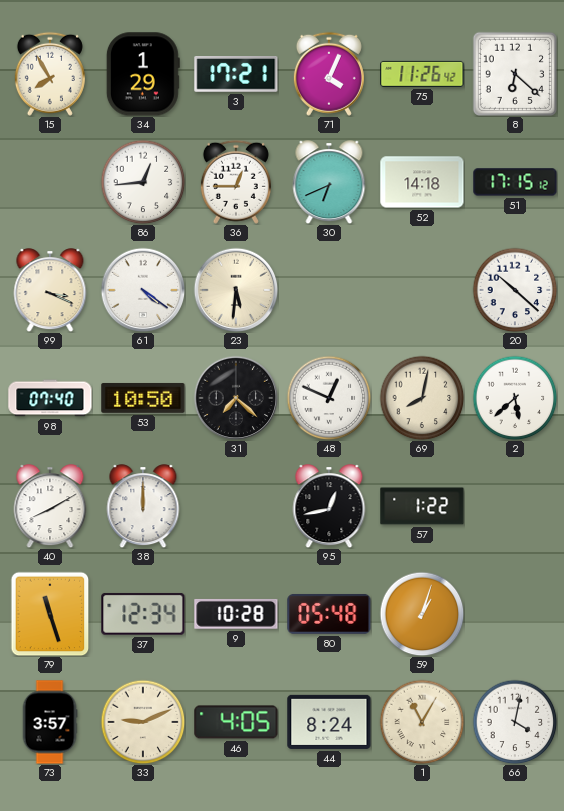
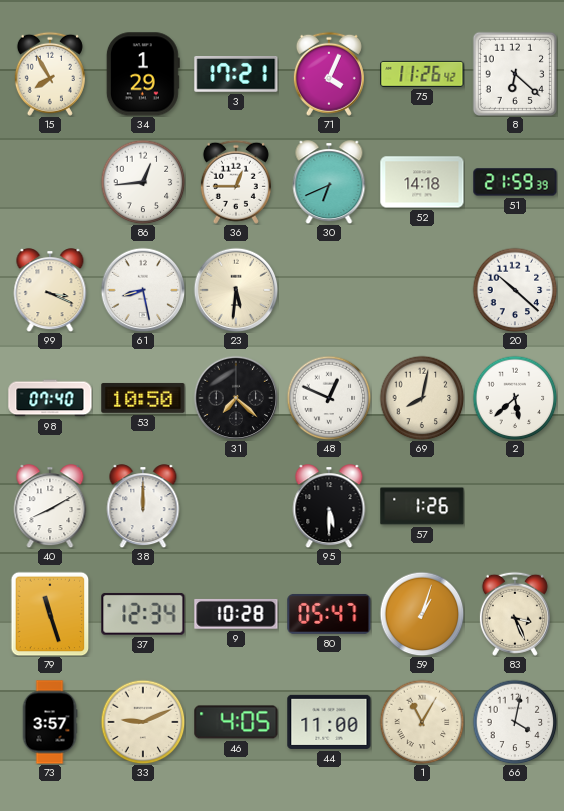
51: 17:15 -> 21:59
61: 4:21 -> 8:28
95: 12:43 -> 5:30
57: 1:22 -> 1:26
80: 05:48 -> 05:47
83: none -> 3:26
44: 8:24 -> 11:00
